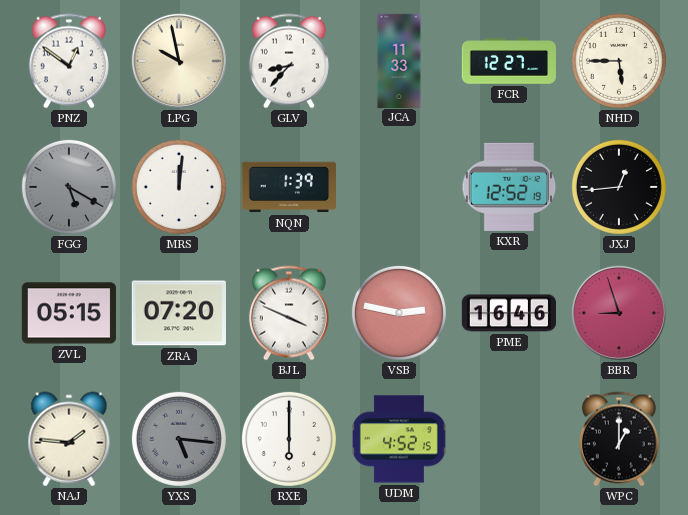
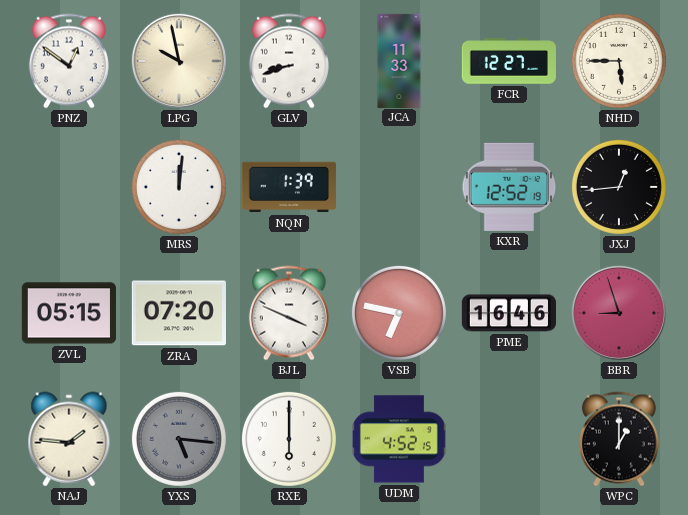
GLV: 8:37 -> 8:42
FGG: 5:20 -> none
VSB: 2:47 -> 6:47
